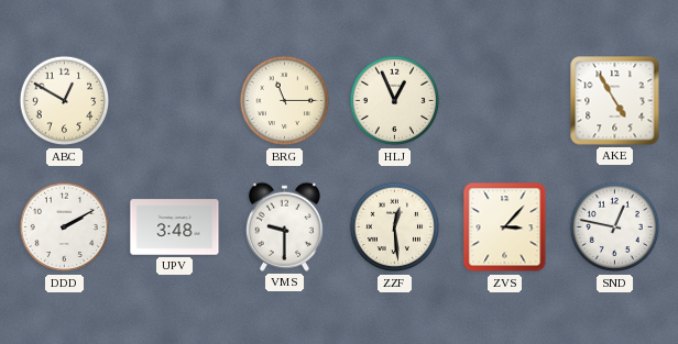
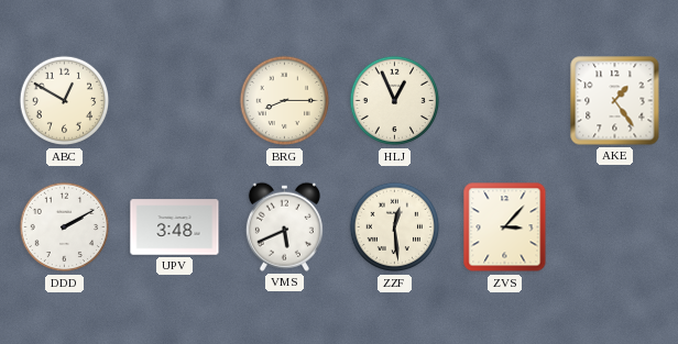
BRG: 11:15 -> 8:15
AKE: 4:55 -> 1:24
VMS: 9:30 -> 5:41
SND: 12:47 -> none
